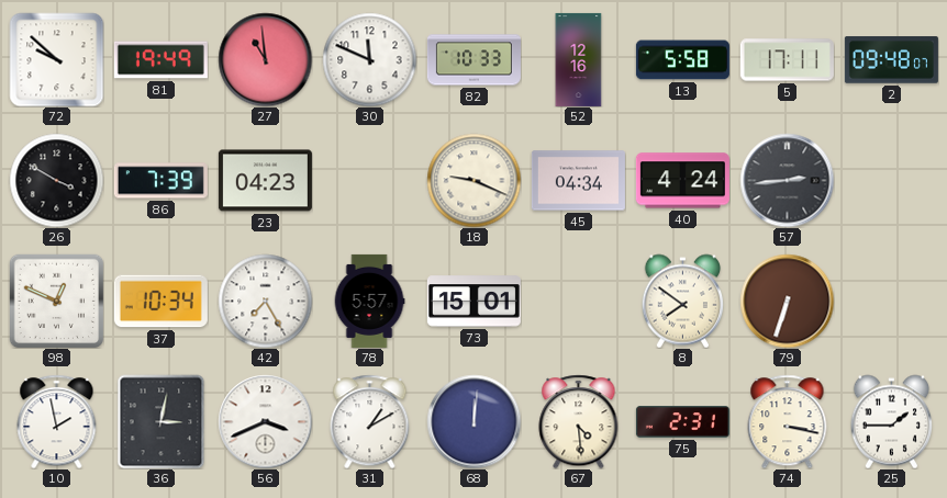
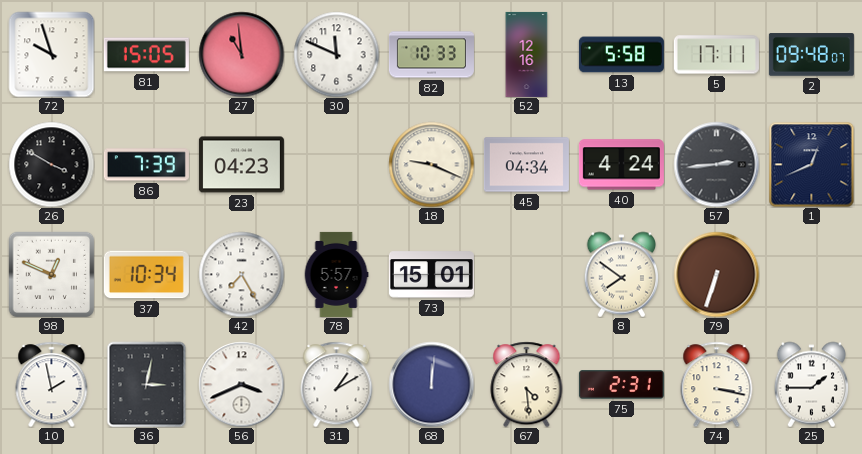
72: 9:52 -> 9:57
81: 19:49 -> 15:05
1: none -> 12:41
